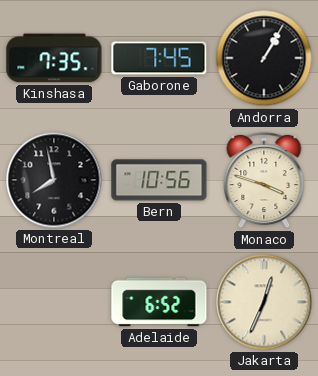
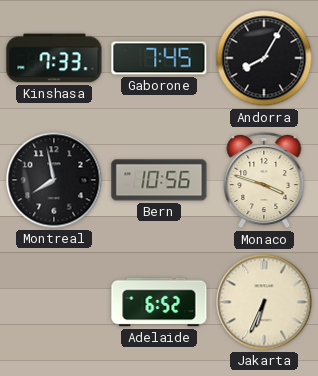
Kinshasa: 7:35 -> 7:33
Andorra: 1:05 -> 8:05
Jakarta: 12:34 -> 6:34
